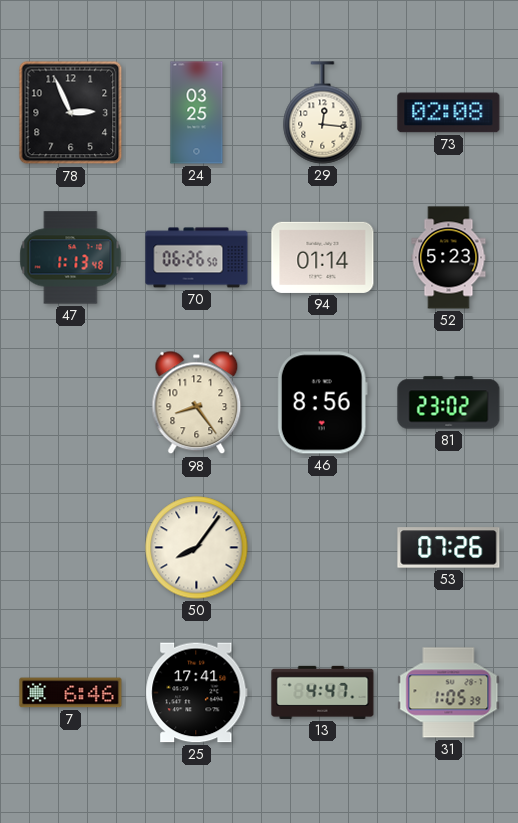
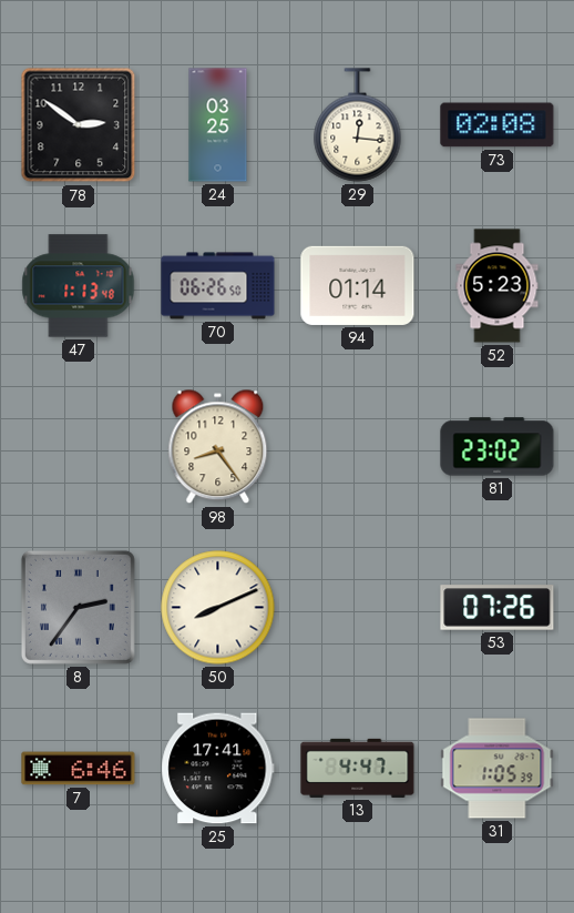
78: 2:56 -> 2:51
46: 8:56 -> none
8: none -> 2:36
50: 8:06 -> 8:11
